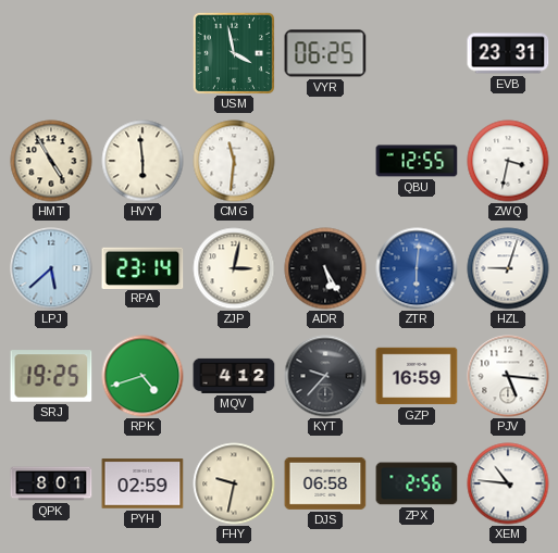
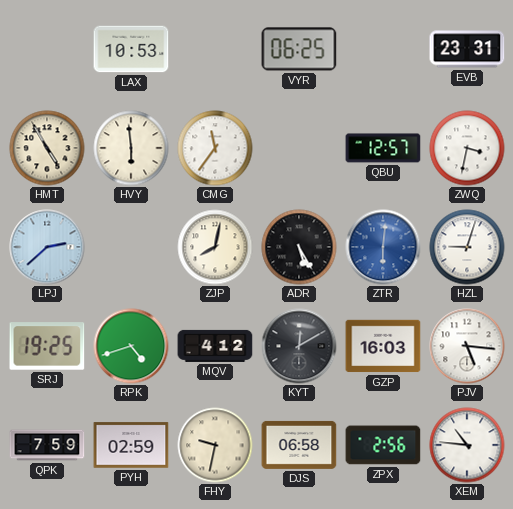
LAX: none -> 10:53
USM: 3:58 -> none
CMG: 11:31 -> 11:36
QBU: 12:55 -> 12:57
LPJ: 5:38 -> 2:38
RPA: 23:14 -> none
ZJP: 3:02 -> 8:02
KYT: 9:37 -> 12:10
GZP: 16:59 -> 16:03
QPK: 8:01 -> 7:59
